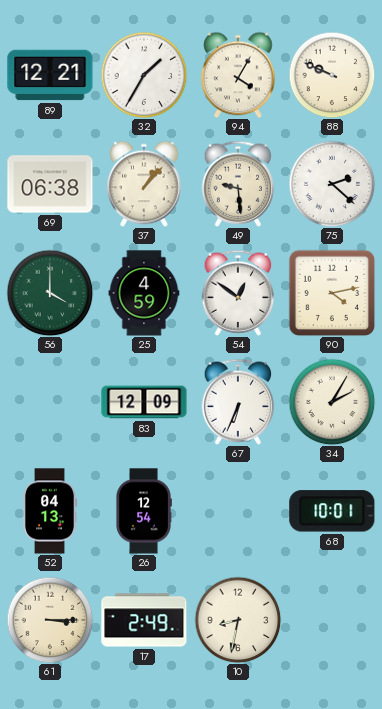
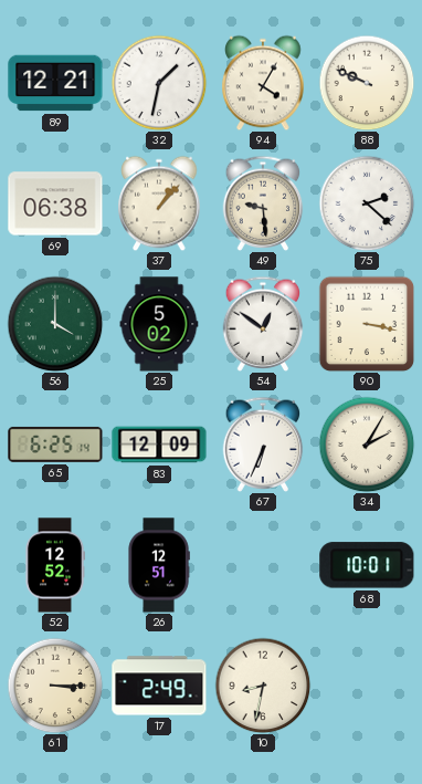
32: 1:35 -> 1:32
25: 4:59 -> 5:02
90: 4:13 -> 3:17
65: none -> 6:25
52: 04:13 -> 12:52
26: 12:54 -> 12:51
